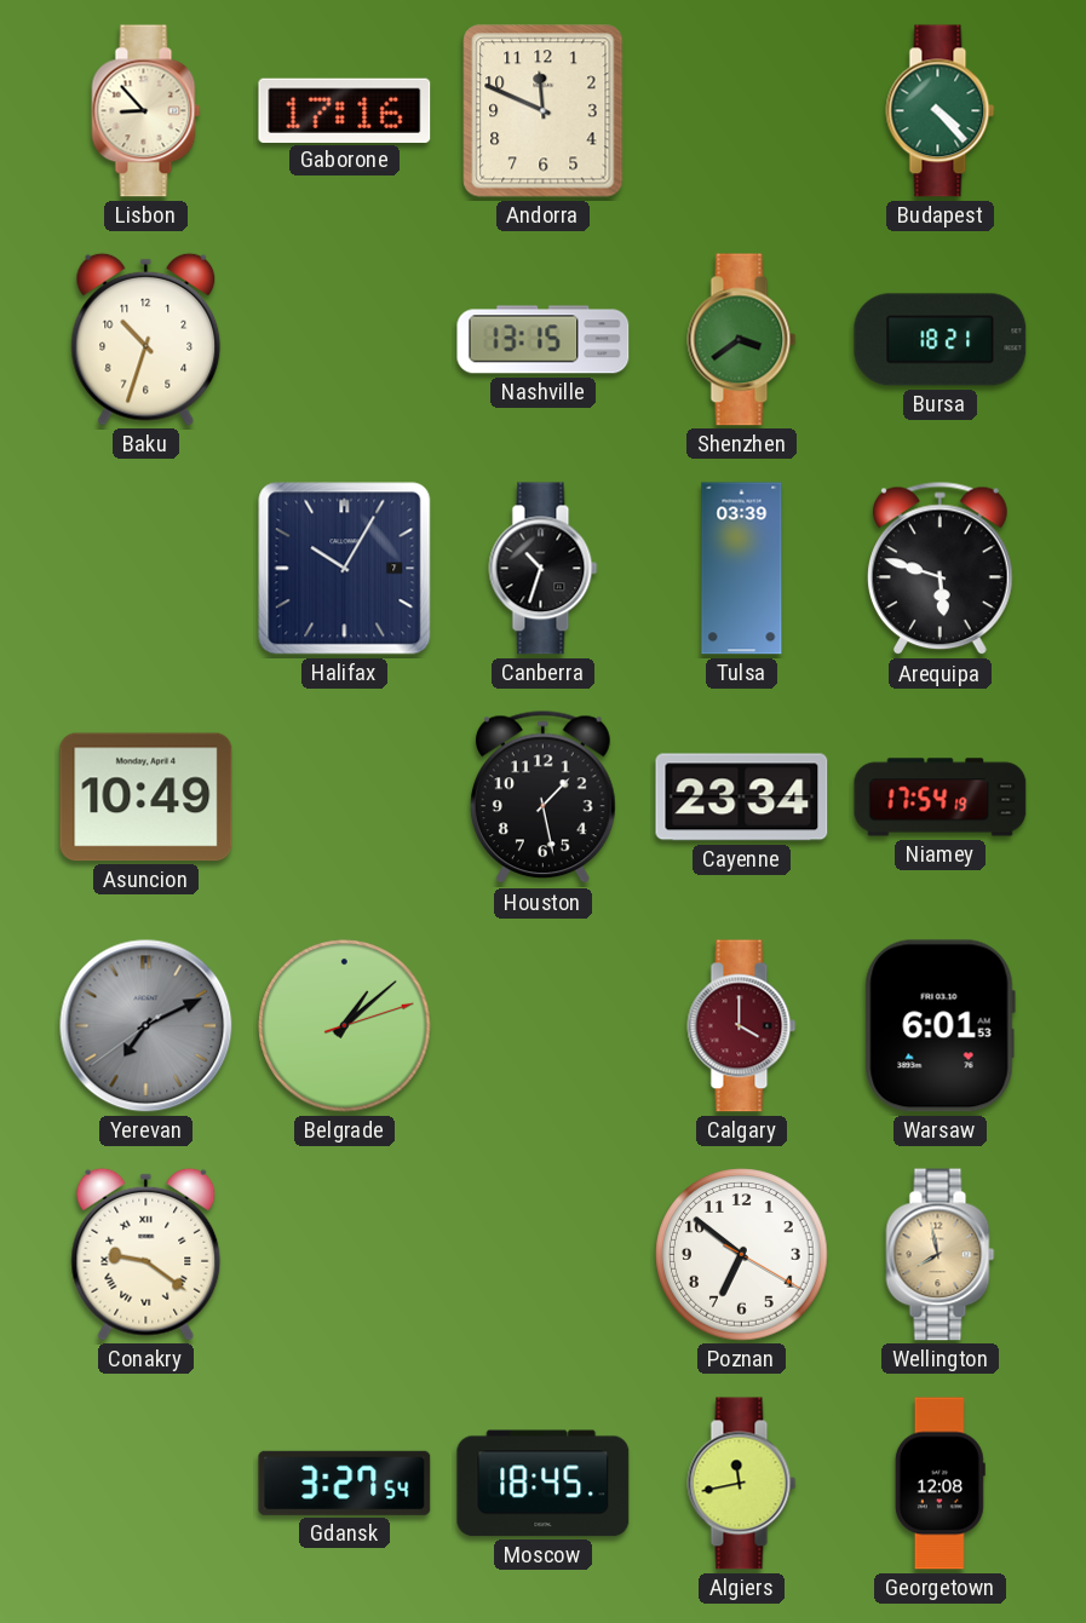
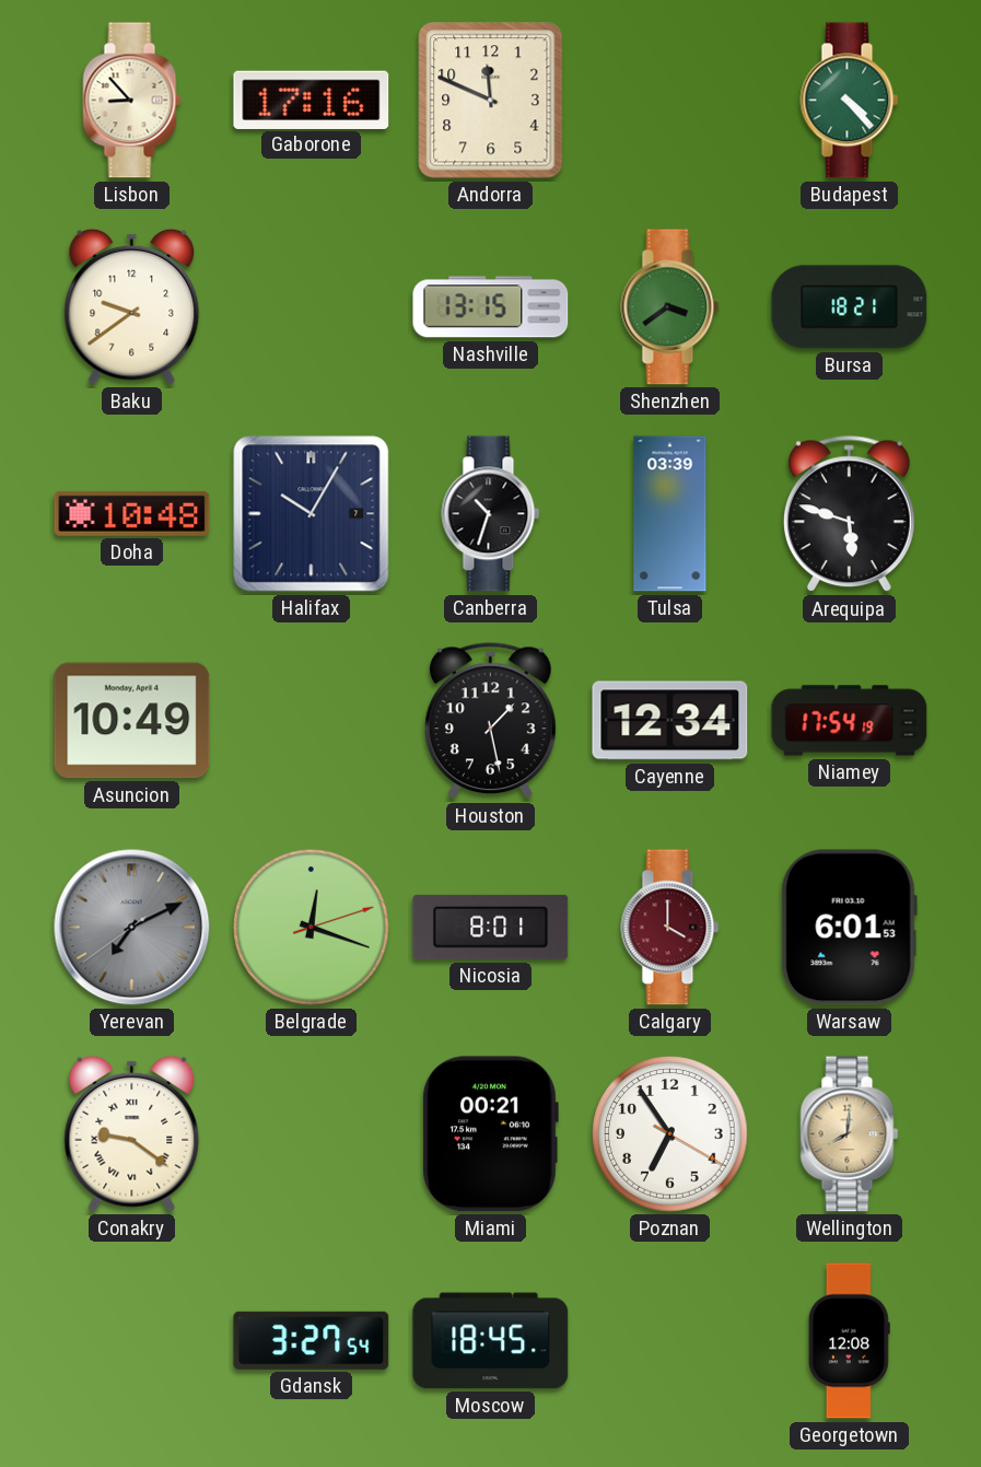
Baku: 10:33 -> 9:39
Doha: none -> 10:48
Cayenne: 23:34 -> 12:34
Belgrade: 1:08 -> 12:18
Nicosia: none -> 8:01
Miami: none -> 00:21
Poznan: 6:51 -> 6:54
Wellington: 7:58 -> 8:01
Algiers: 11:43 -> none
